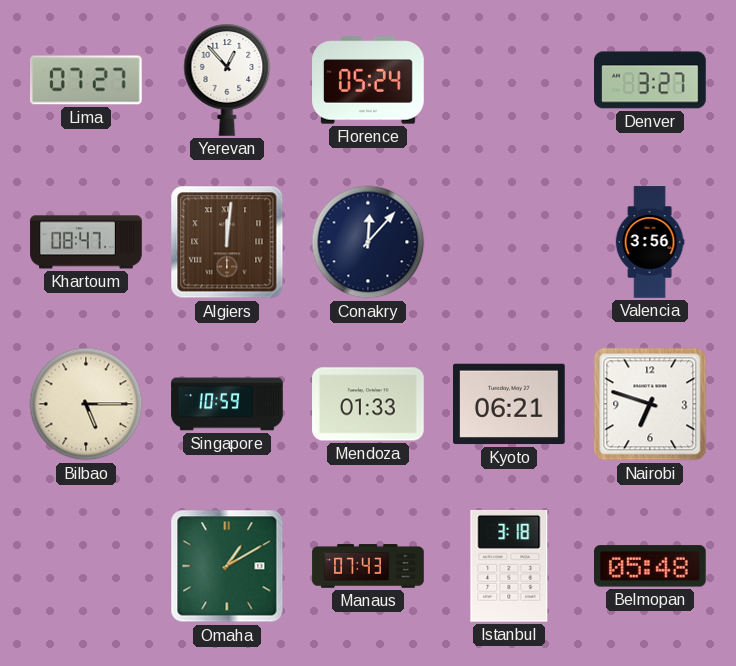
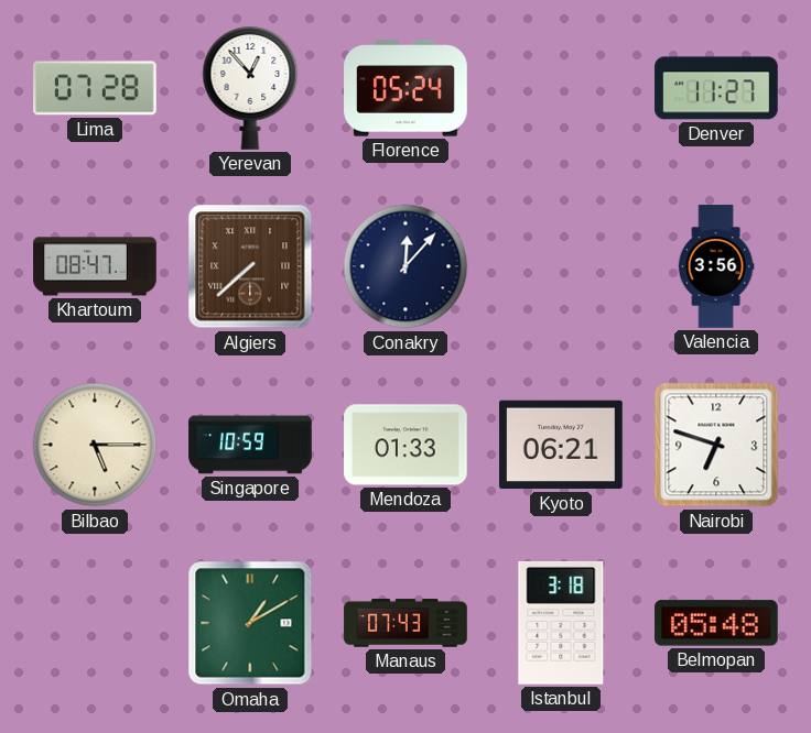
Lima: 07:27 -> 07:28
Denver: 3:27 -> 11:27
Algiers: 12:01 -> 7:38
